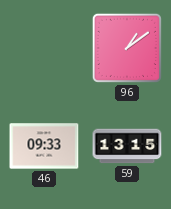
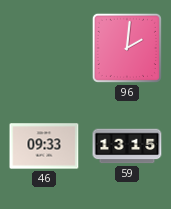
96: 1:09 -> 2:01
